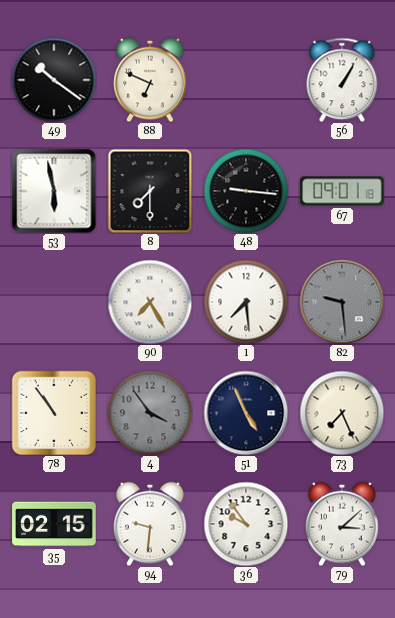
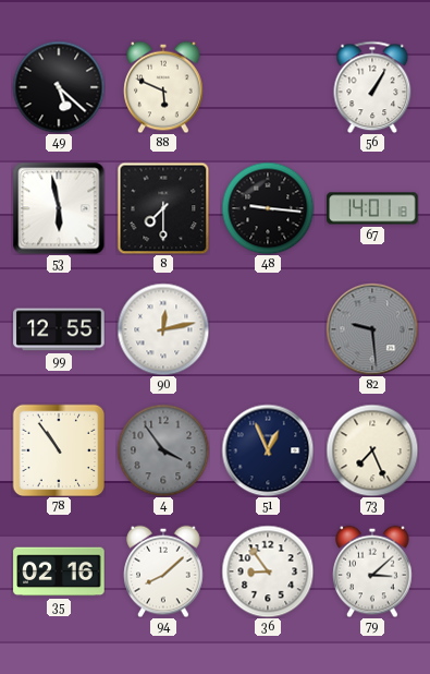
49: 10:21 -> 5:22
88: 6:49 -> 5:49
67: 09:01 -> 14:01
99: none -> 12:55
90: 7:25 -> 12:13
1: 7:29 -> none
51: 4:56 -> 12:56
35: 02:15 -> 02:16
94: 9:31 -> 8:08
36: 9:54 -> 8:54
